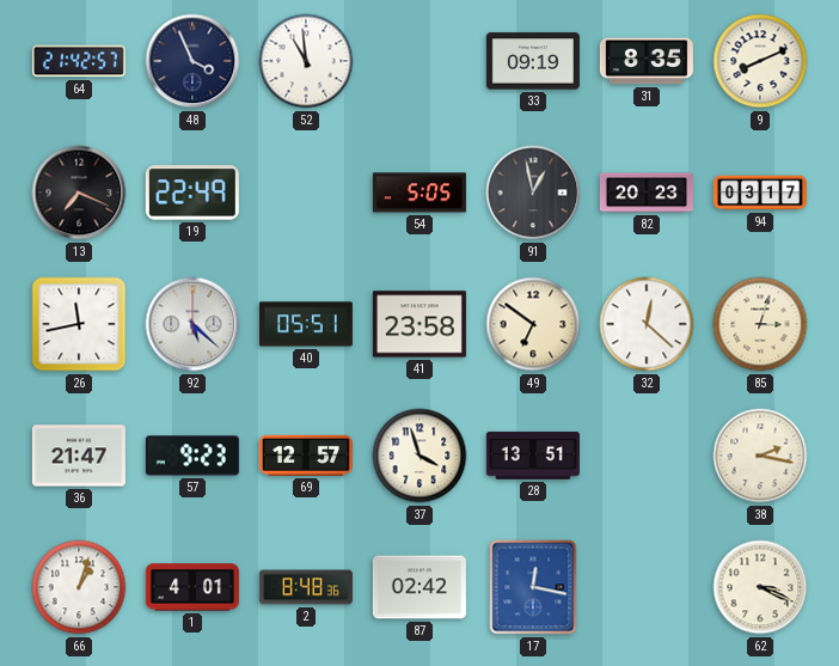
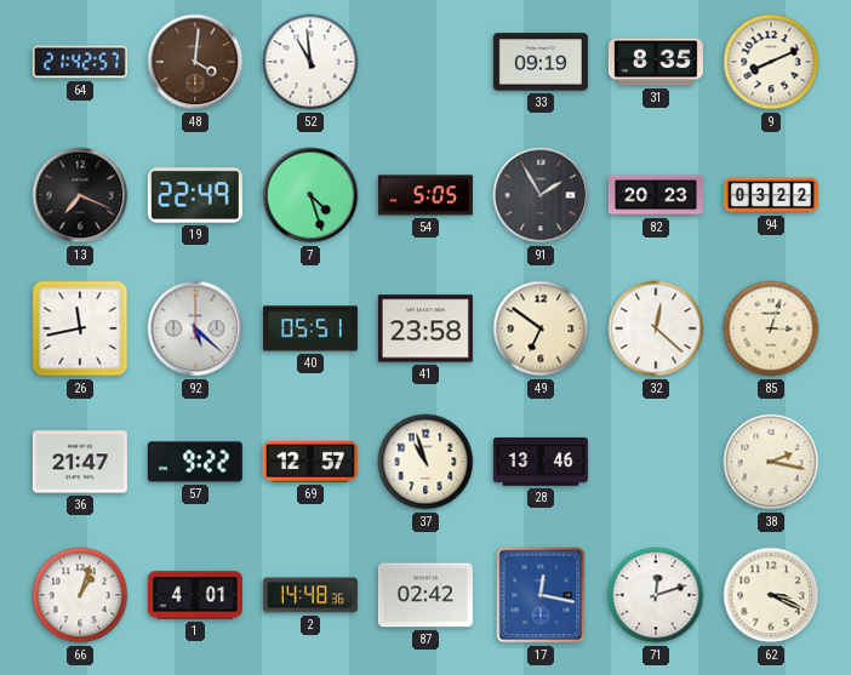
48: 3:56 -> 4:01
48 dial: navy -> brown
7: none -> 4:27
91: 12:58 -> 1:55
94: 03:17 -> 03:22
57: 9:23 -> 9:22
37: 3:57 -> 10:57
28: 13:51 -> 13:46
2: 8:48 -> 14:48
71: none -> 12:12
